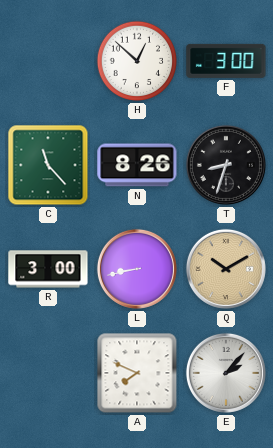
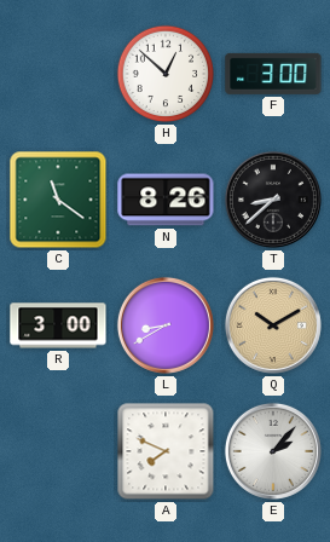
C: 11:23 -> 11:21
T: 8:33 -> 8:38
L: 8:43 -> 8:40
